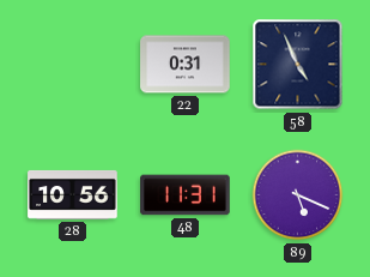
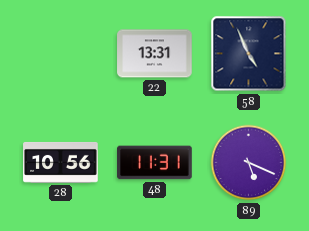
22: 0:31 -> 13:31
